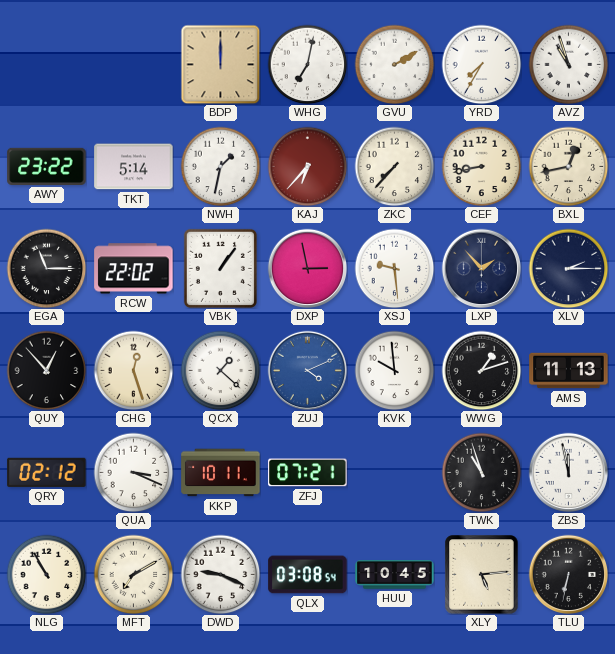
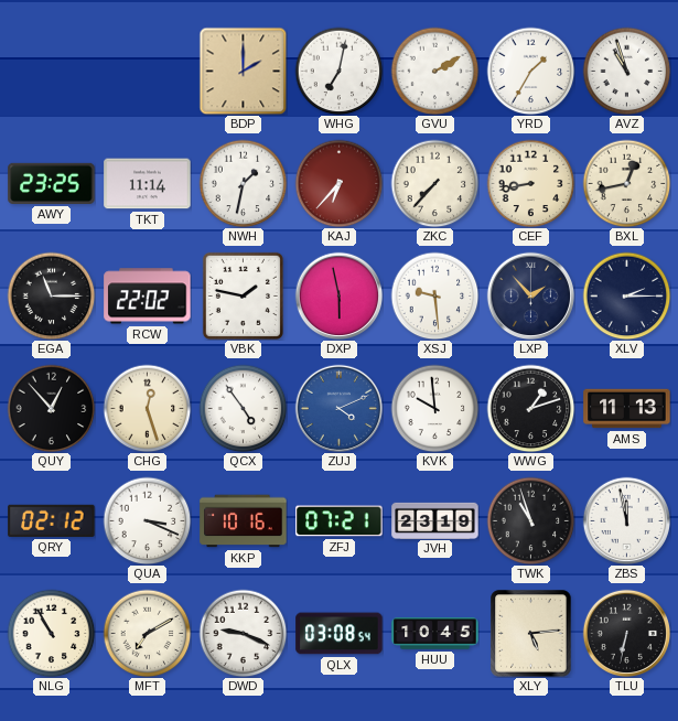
BDP: 12:00 -> 2:00
YRD: 7:35 -> 1:35
AWY: 23:22 -> 23:25
TKT: 5:14 -> 11:14
VBK: 1:06 -> 1:47
DXP: 2:58 -> 5:58
QCX: 1:22 -> 4:54
KKP: 10:11 -> 10:16
JVH: none -> 23:19
